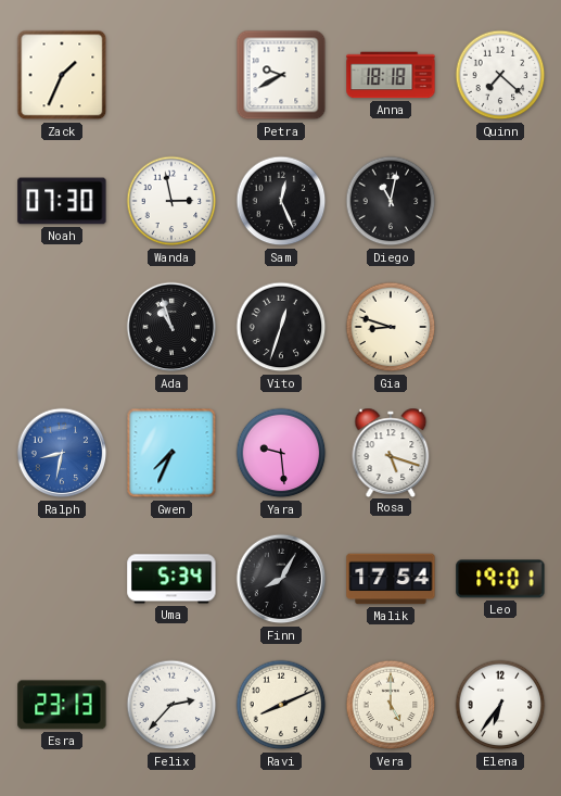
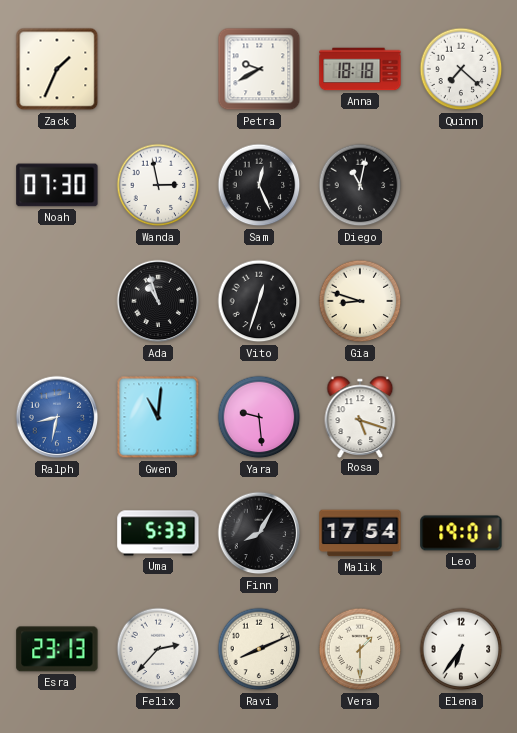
Gwen: 7:34 -> 11:01
Uma: 5:34 -> 5:33
Vera: 5:00 -> 1:30
